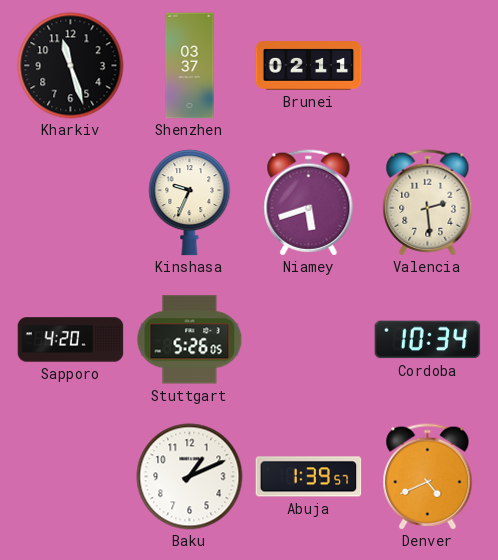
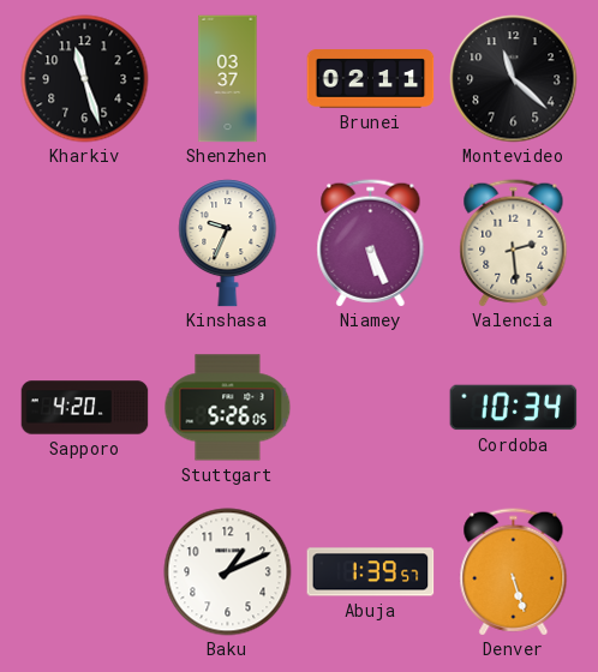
Montevideo: none -> 11:22
Niamey: 5:42 -> 5:26
Denver: 4:41 -> 5:27
